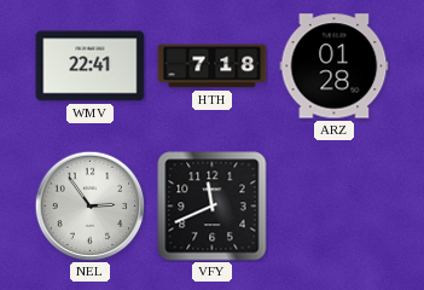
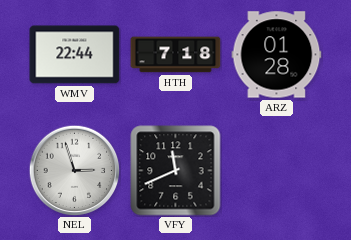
WMV: 22:41 -> 22:44
NEL: 2:54 -> 2:57
